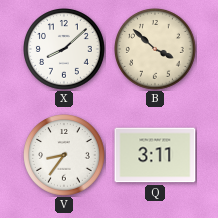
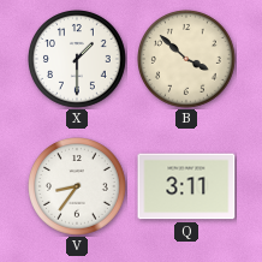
X: 8:08 -> 1:30
